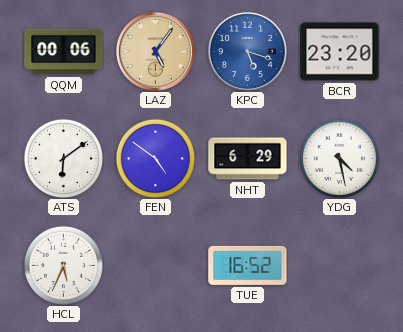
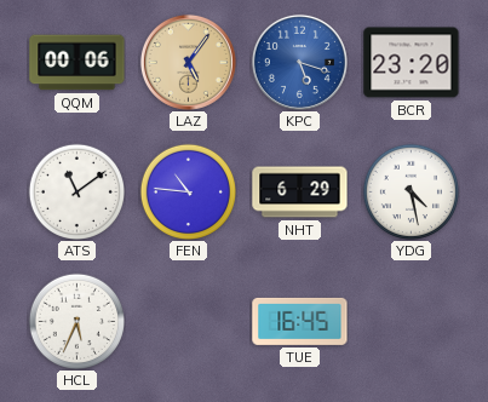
ATS: 6:09 -> 11:09
FEN: 4:51 -> 10:46
TUE: 16:52 -> 16:45
